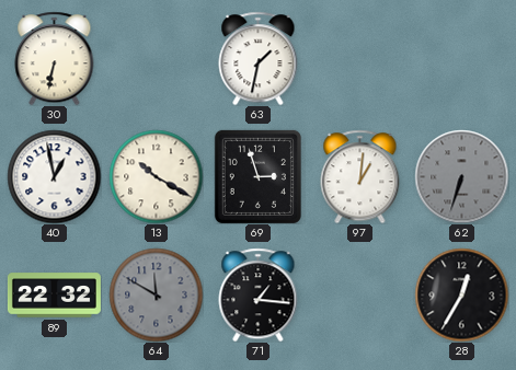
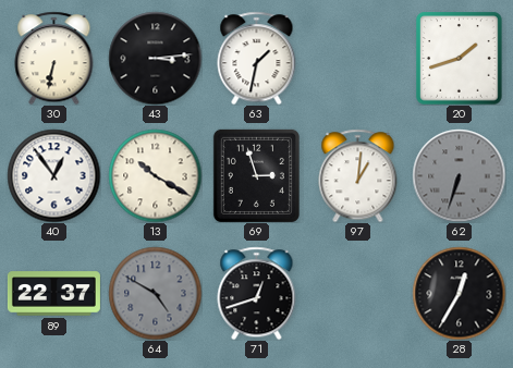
43: none -> 3:14
20: none -> 1:42
40: 12:58 -> 12:54
89: 22:32 -> 22:37
64: 11:50 -> 4:50
71: 1:16 -> 12:42
